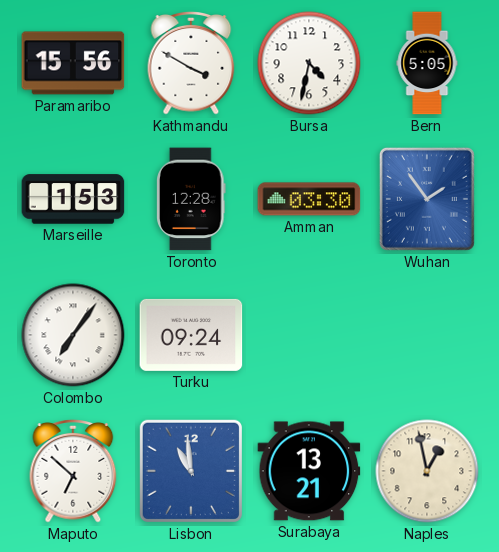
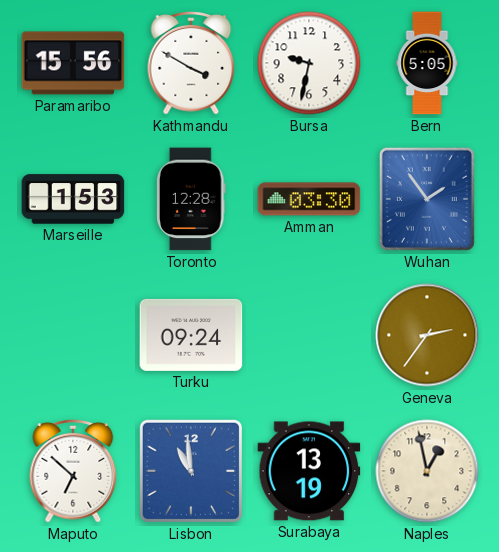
Bursa: 4:32 -> 9:32
Colombo: 7:06 -> none
Geneva: none -> 2:36
Surabaya: 13:21 -> 13:19
